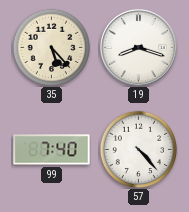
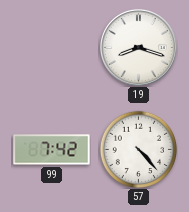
35: 5:23 -> none
99: 7:40 -> 7:42
